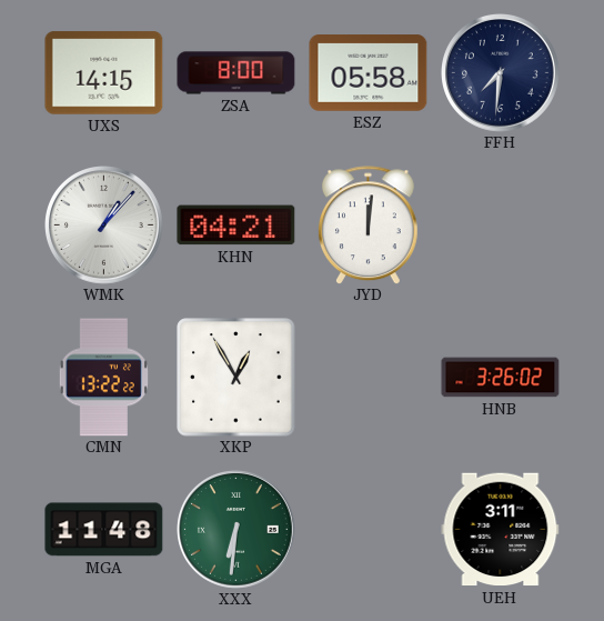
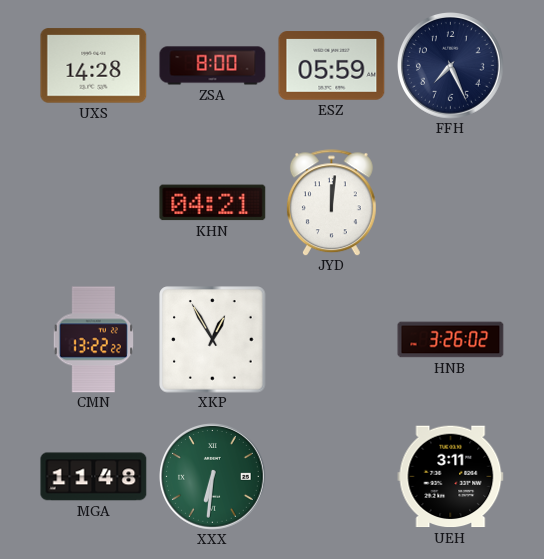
UXS: 14:15 -> 14:28
ESZ: 05:58 -> 05:59
FFH: 7:31 -> 7:26
WMK: 1:07 -> none
